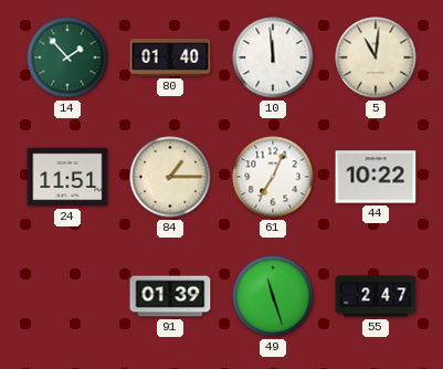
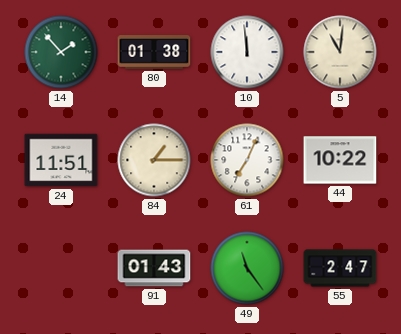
80: 01:40 -> 01:38
91: 01:39 -> 01:43
49: 11:27 -> 11:24
